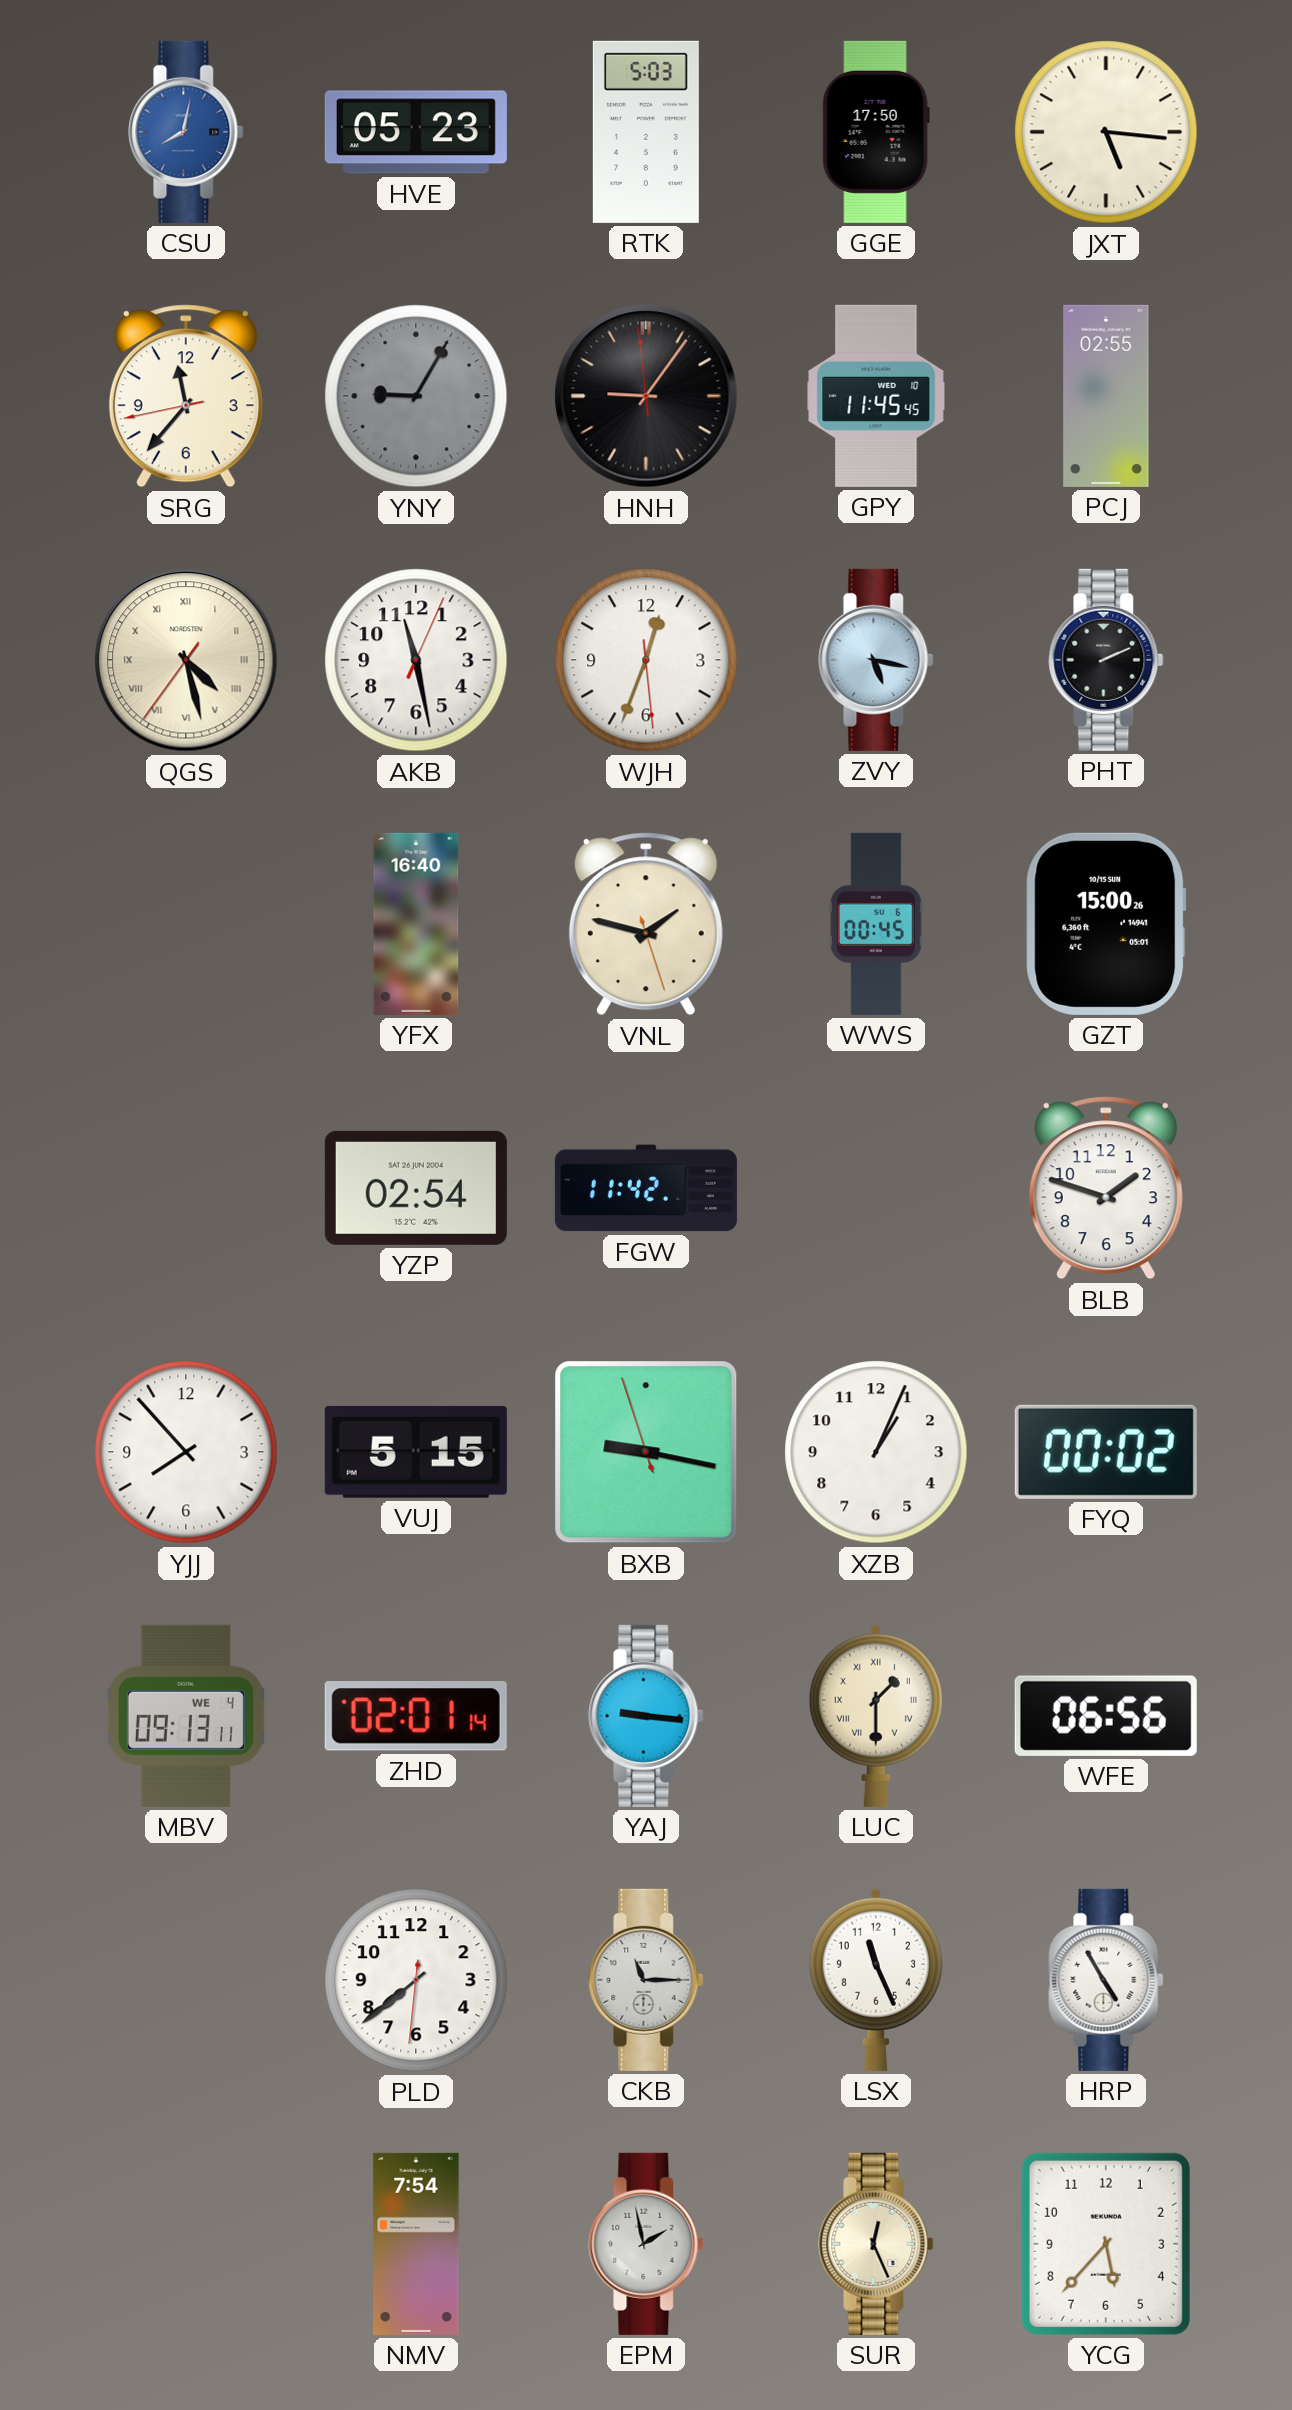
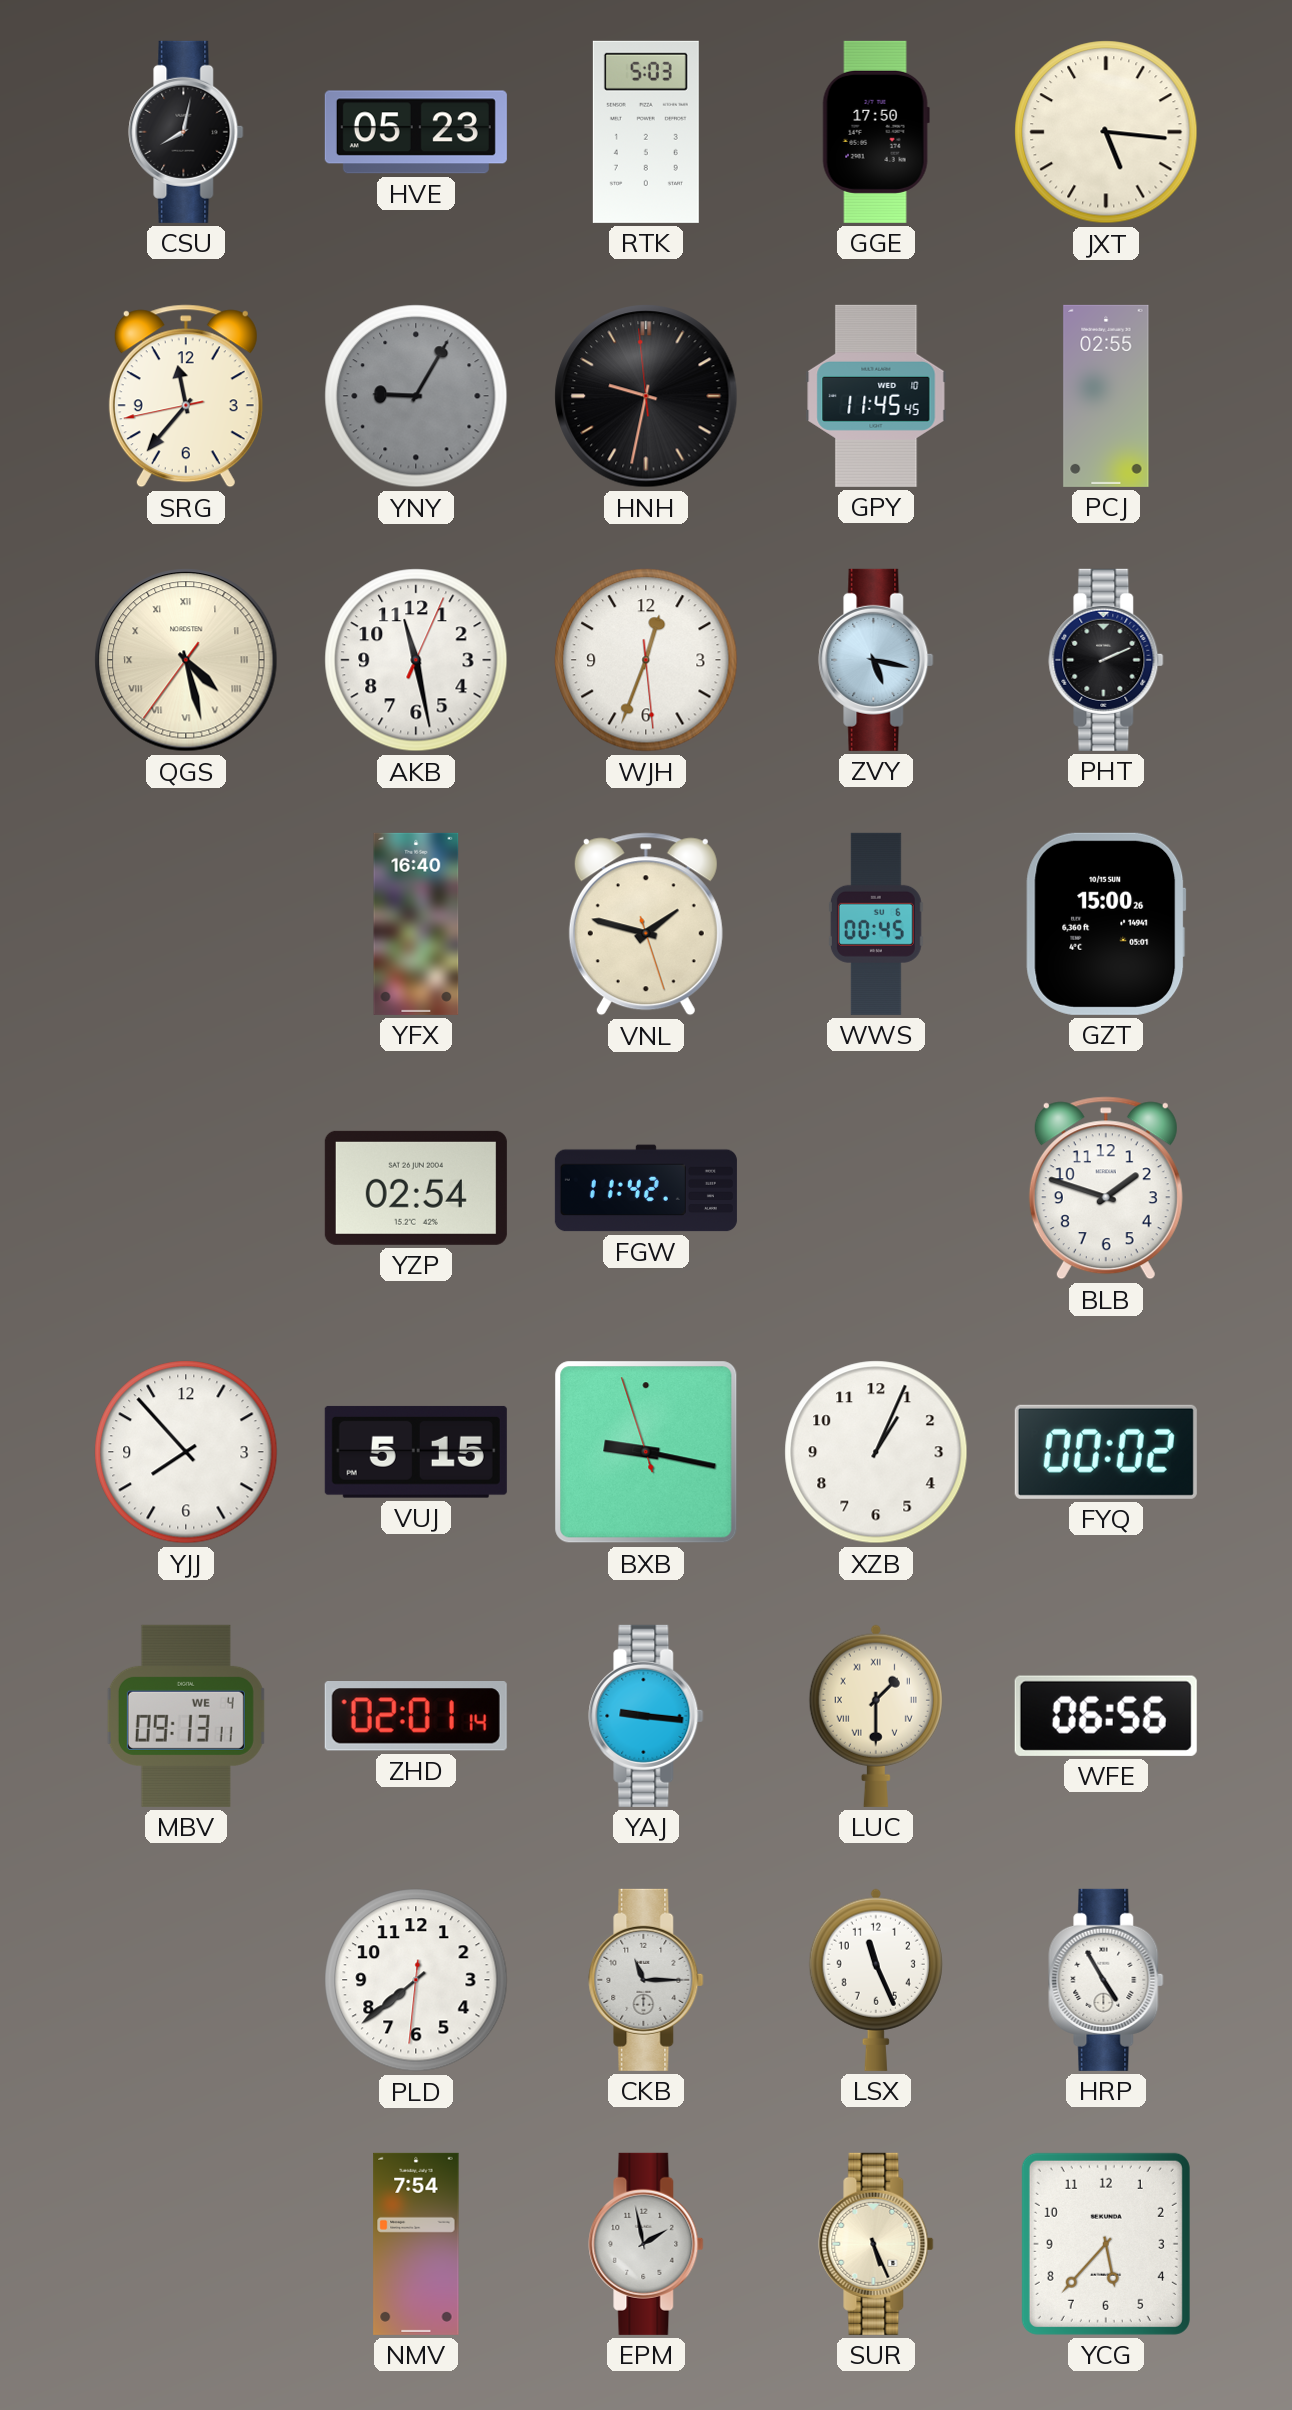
CSU dial: blue -> black
HNH: 9:05 -> 9:31
SUR: 12:26 -> 5:26
